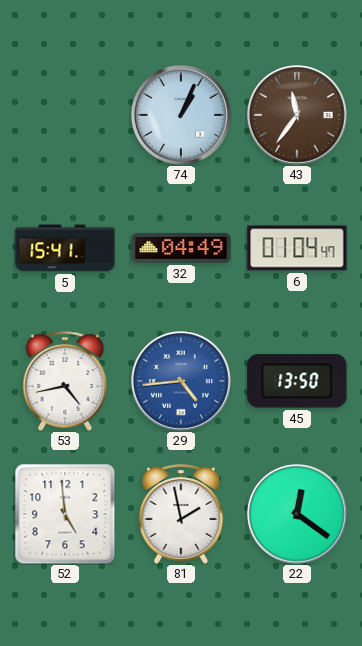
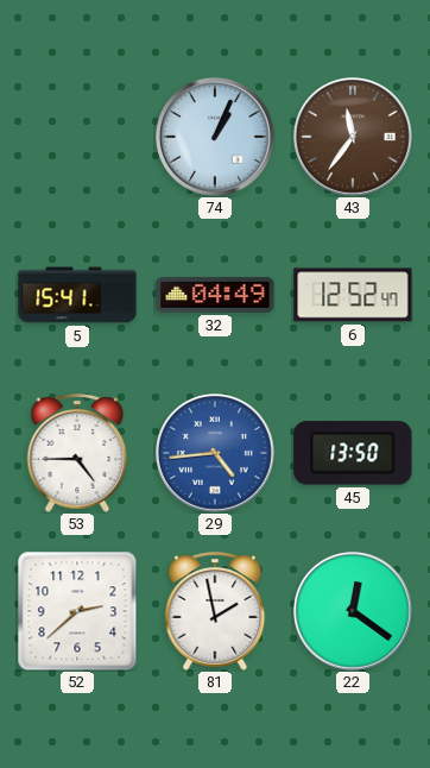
6: 01:04 -> 12:52
53: 4:43 -> 4:45
52: 4:59 -> 2:38
